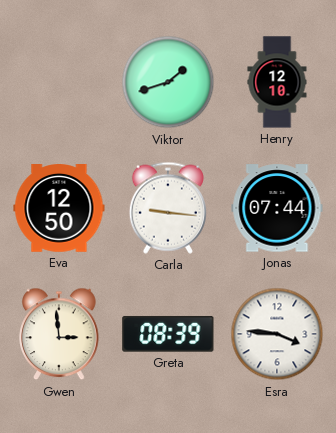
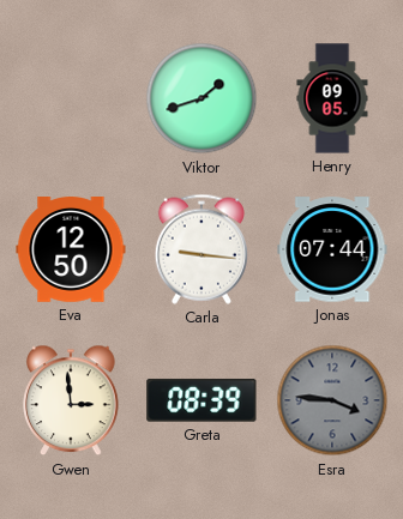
Henry: 12:10 -> 09:05
Esra dial: white -> grey
